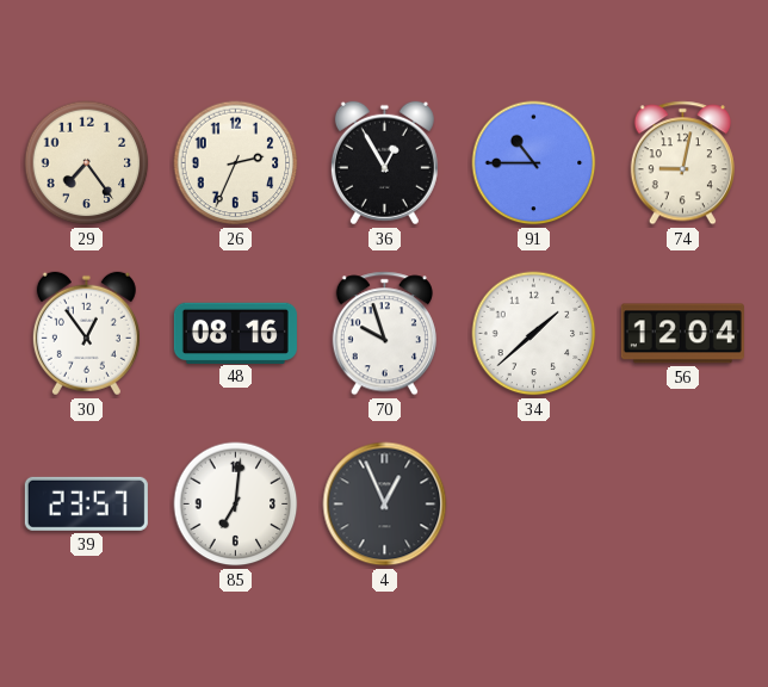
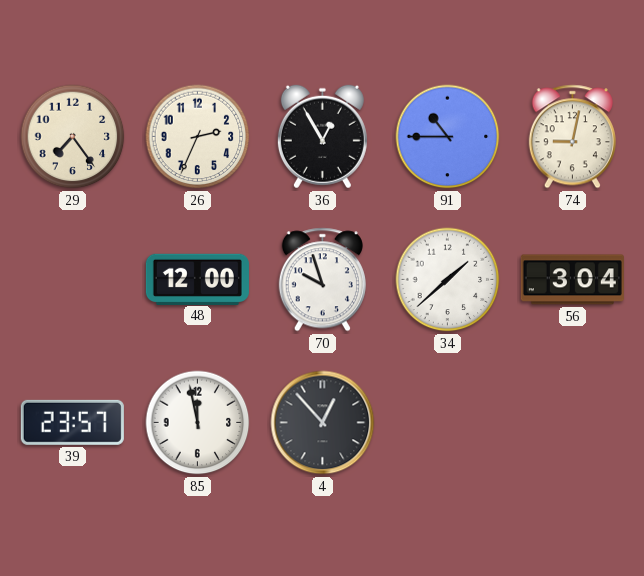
30: 12:54 -> none
48: 08:16 -> 12:00
56: 12:04 -> 3:04
85: 7:01 -> 11:58
4: 12:56 -> 12:53
